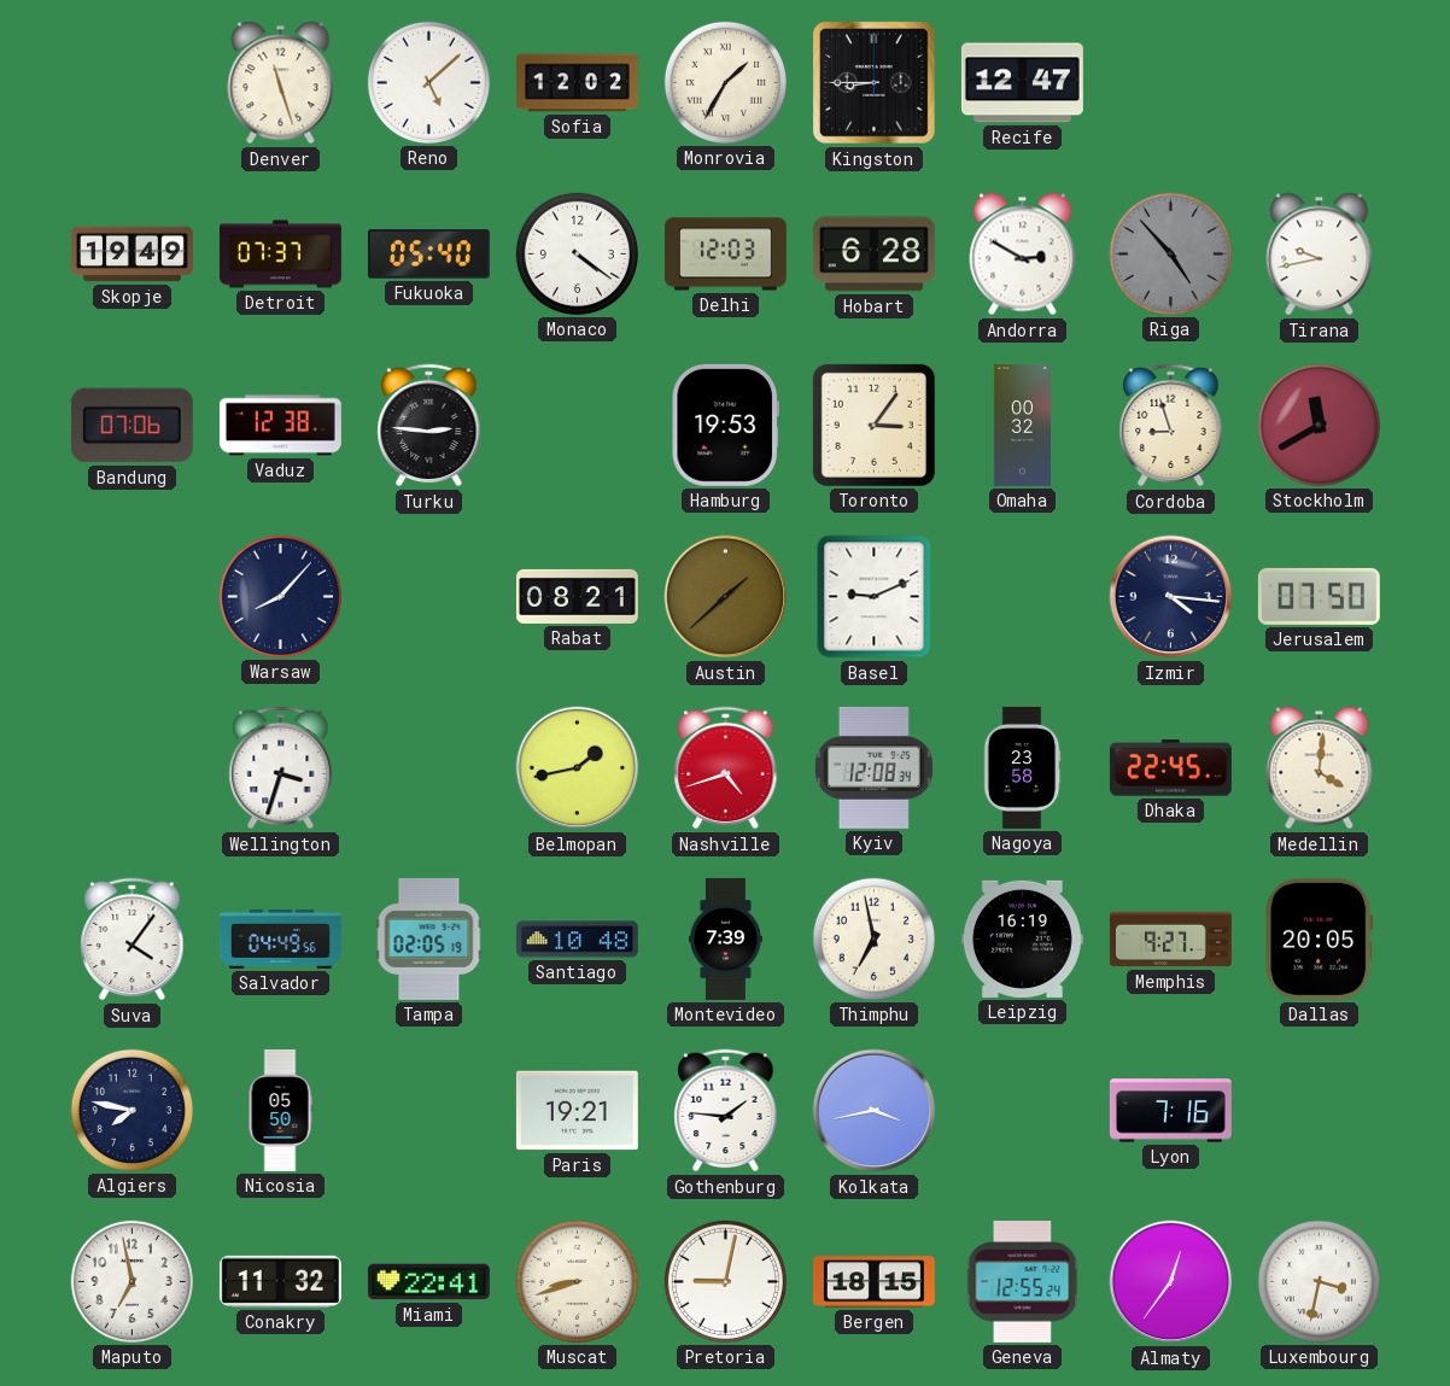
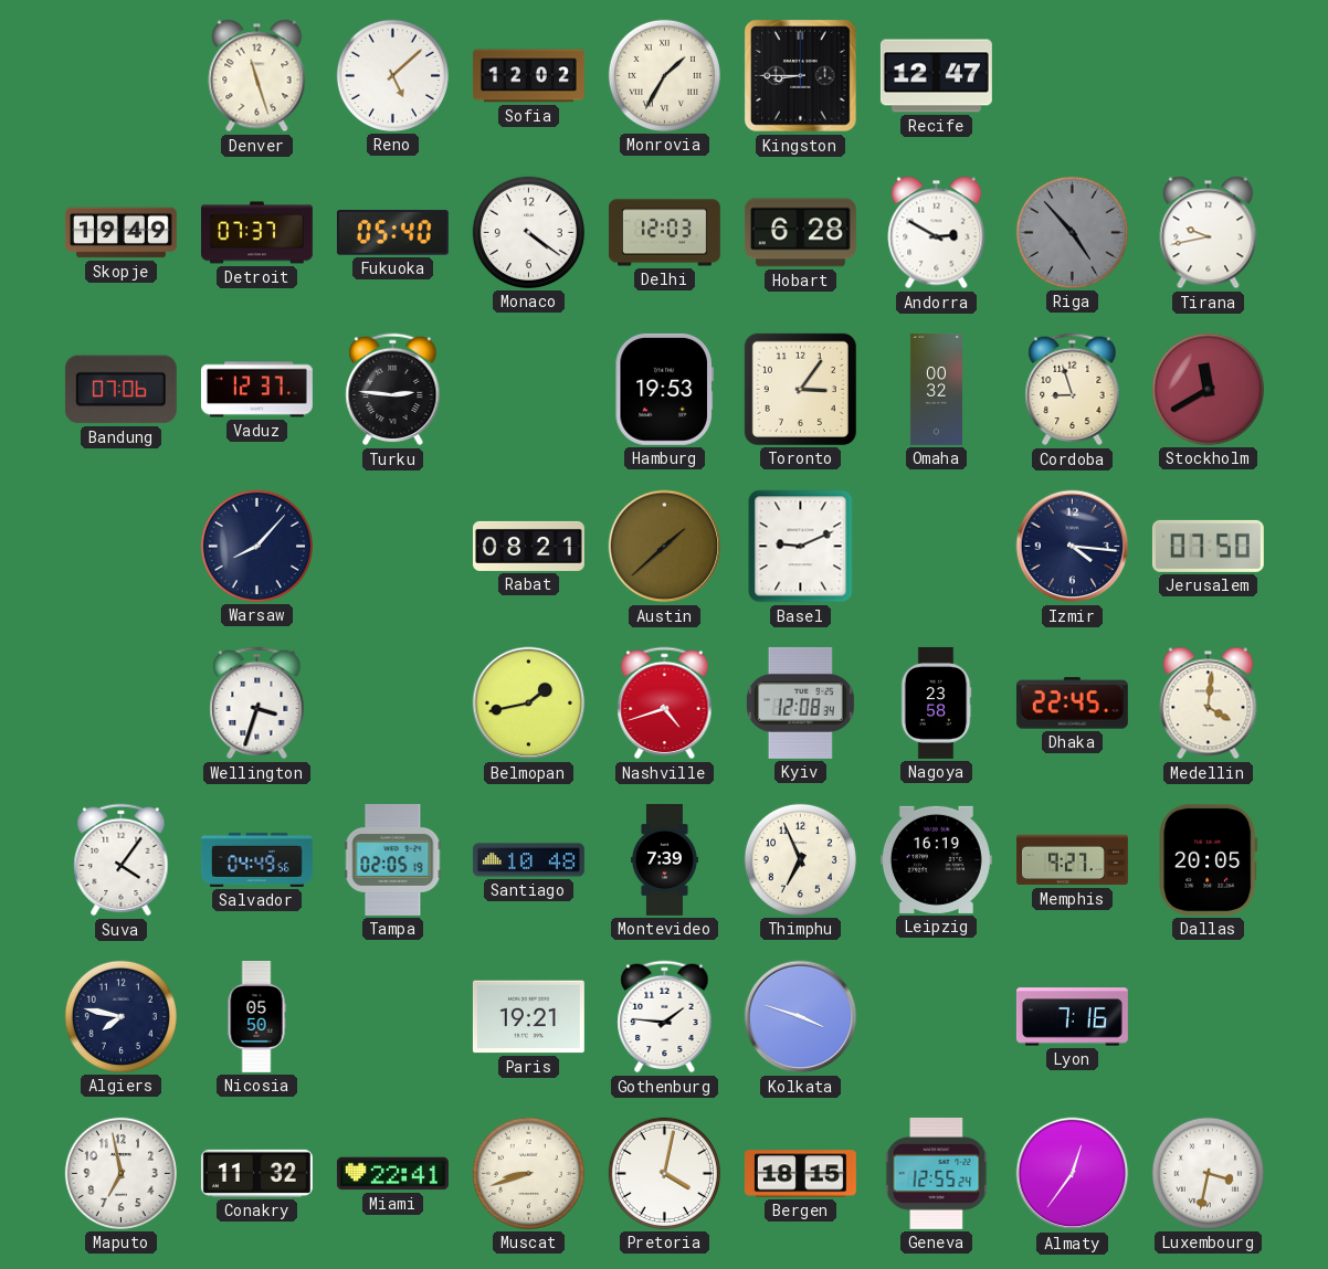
Vaduz: 12:38 -> 12:37
Thimphu: 6:58 -> 6:56
Kolkata: 3:43 -> 3:48
Pretoria: 9:02 -> 4:02
